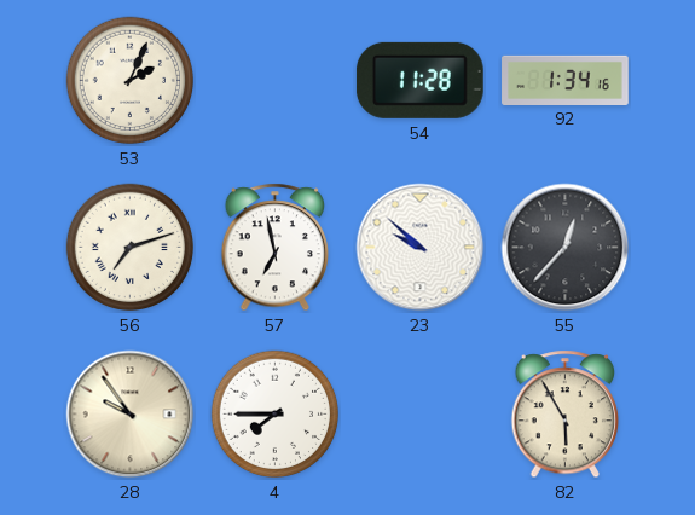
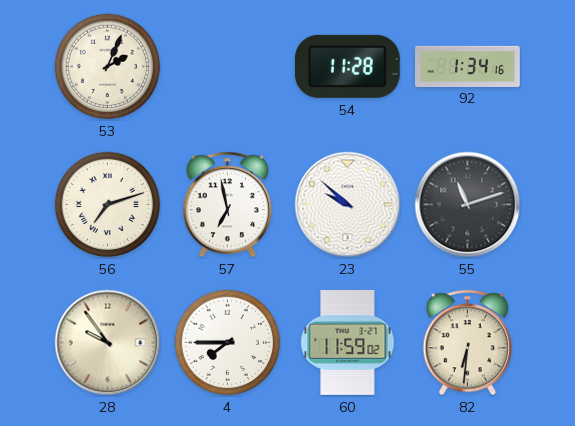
55: 12:37 -> 11:12
60: none -> 11:59
82: 5:55 -> 6:31
